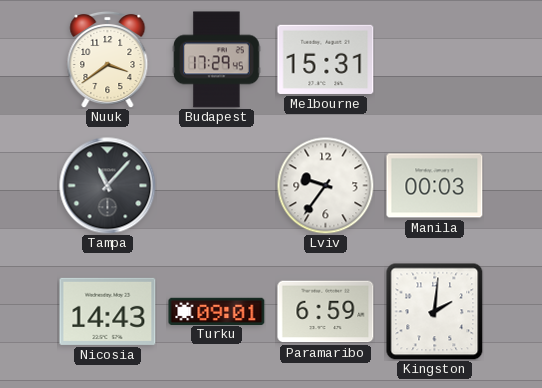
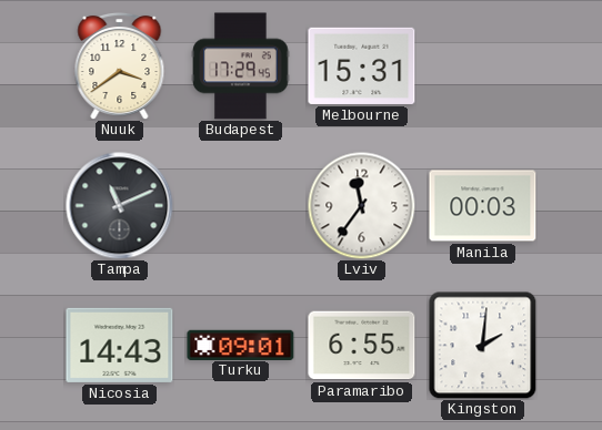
Tampa: 11:07 -> 11:11
Lviv: 9:36 -> 11:36
Paramaribo: 6:59 -> 6:55
